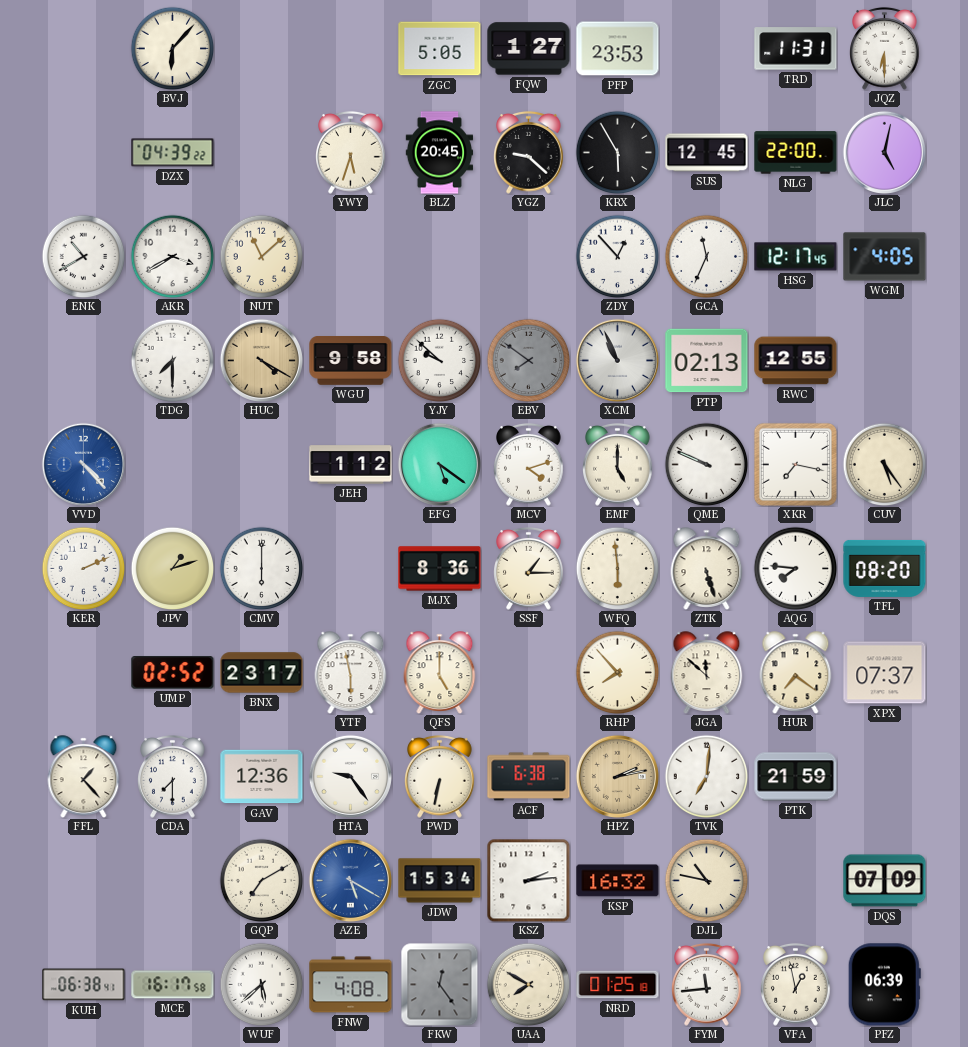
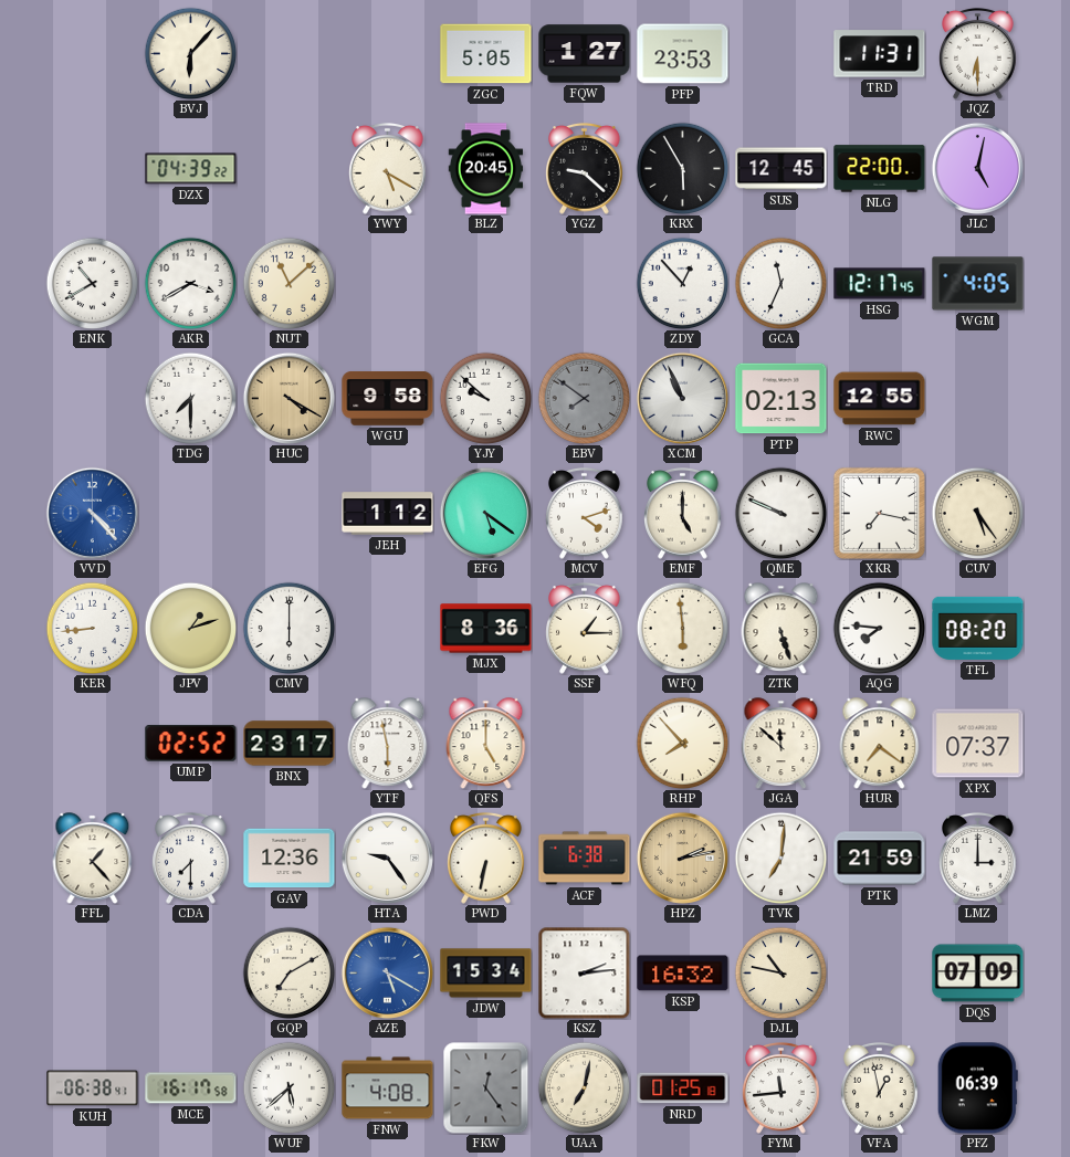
YWY: 5:33 -> 5:20
KER: 2:11 -> 8:44
LMZ: none -> 3:00
UAA: 7:50 -> 7:02
